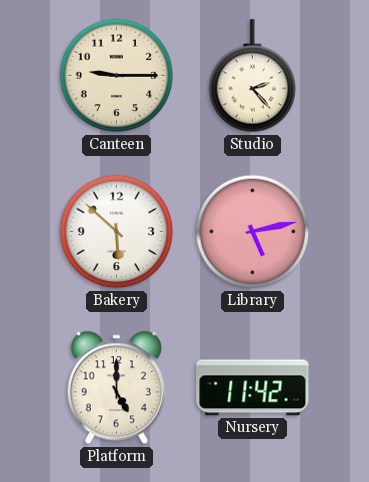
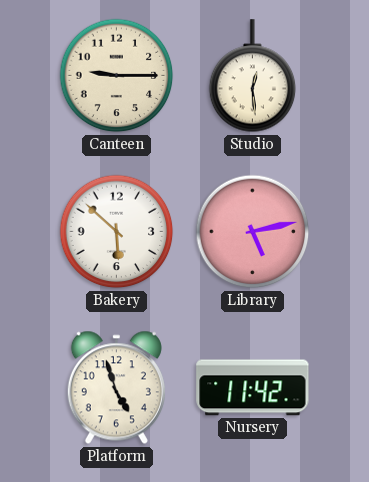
Studio: 2:23 -> 12:29
Platform: 5:00 -> 4:57
